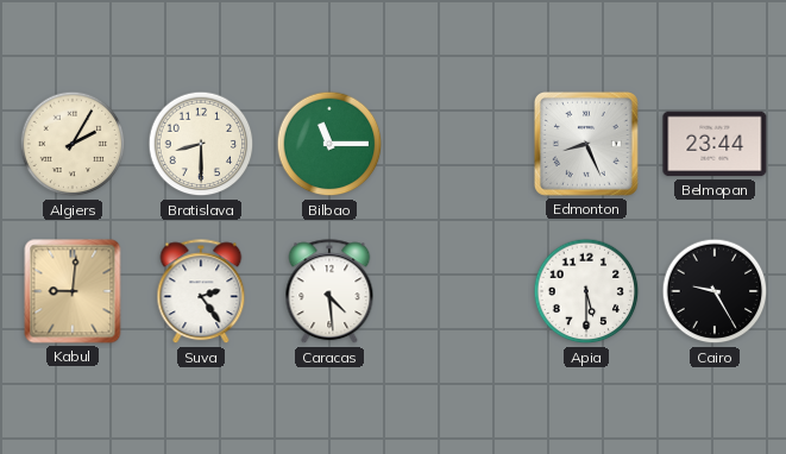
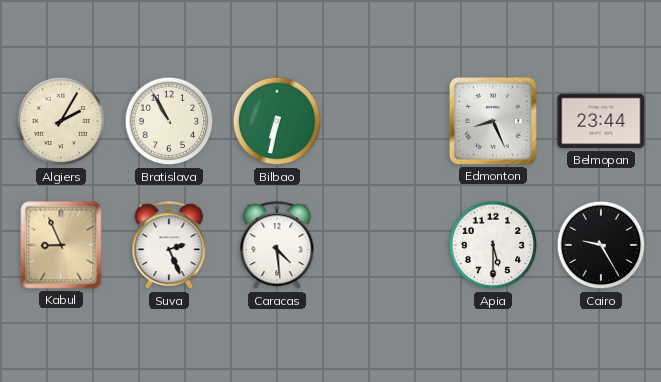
Bratislava: 8:30 -> 10:55
Bilbao: 11:15 -> 6:32
Kabul: 9:01 -> 8:56
Suva: 2:24 -> 2:26
